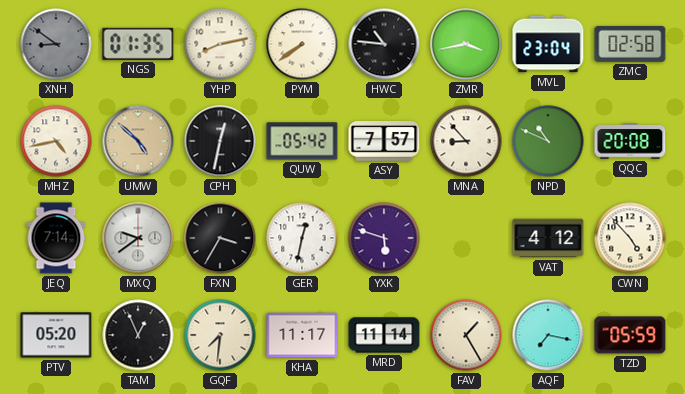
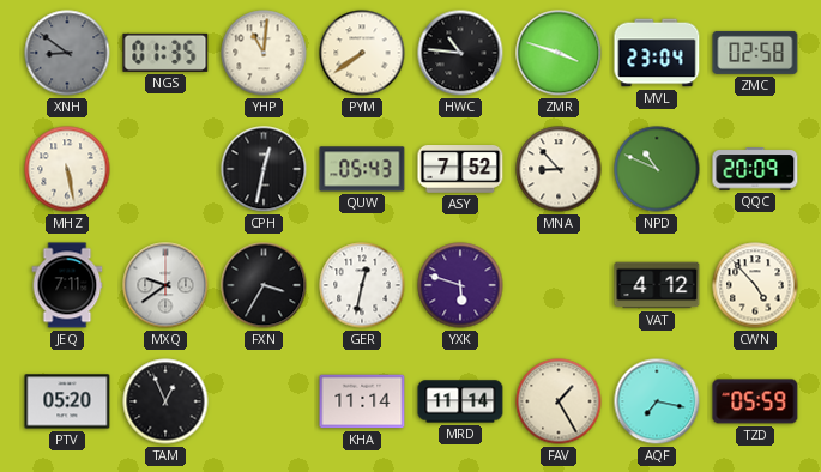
YHP: 8:13 -> 11:01
ZMR: 3:43 -> 3:48
MHZ: 4:43 -> 5:28
UMW: 4:52 -> none
QUW: 05:42 -> 05:43
ASY: 7:57 -> 7:52
QQC: 20:08 -> 20:09
JEQ: 7:14 -> 7:11
GQF: 7:31 -> none
KHA: 11:17 -> 11:14
